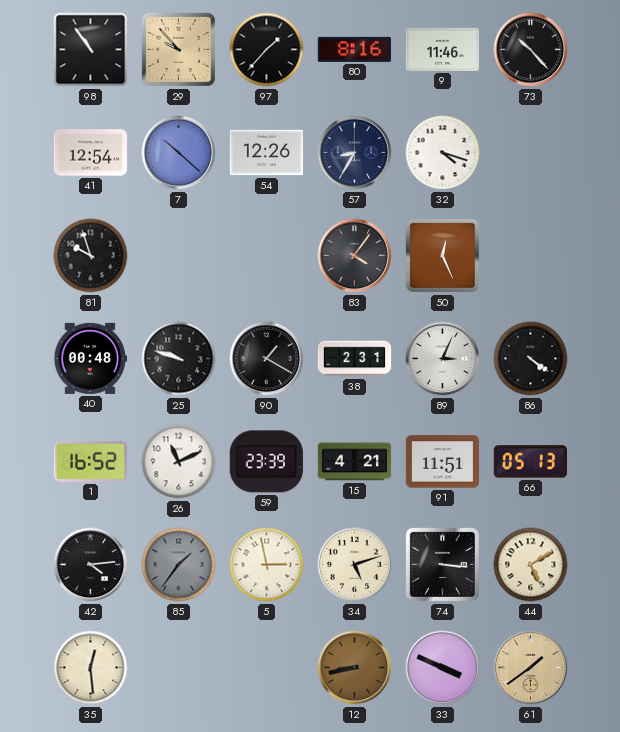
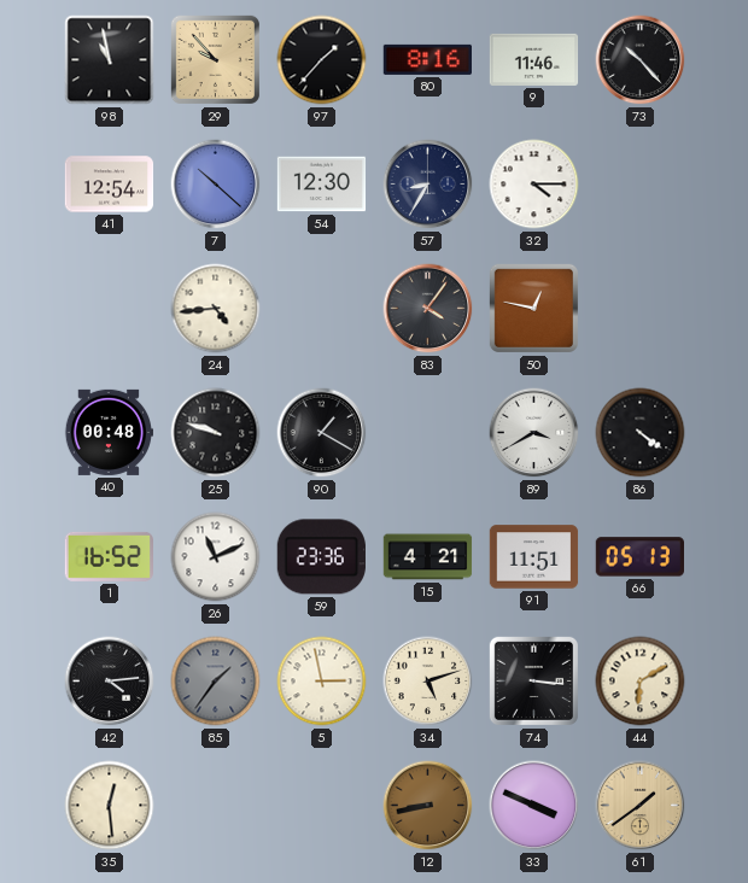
98: 10:54 -> 10:58
54: 12:26 -> 12:30
32: 4:18 -> 4:15
81: 9:57 -> none
24: none -> 4:44
50: 12:26 -> 12:47
38: 2:31 -> none
89: 3:04 -> 3:40
59: 23:39 -> 23:36
44: 5:10 -> 6:10
